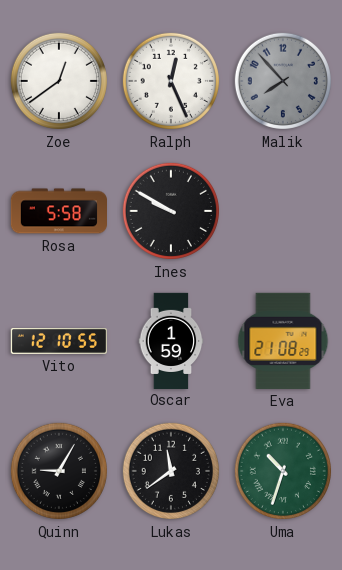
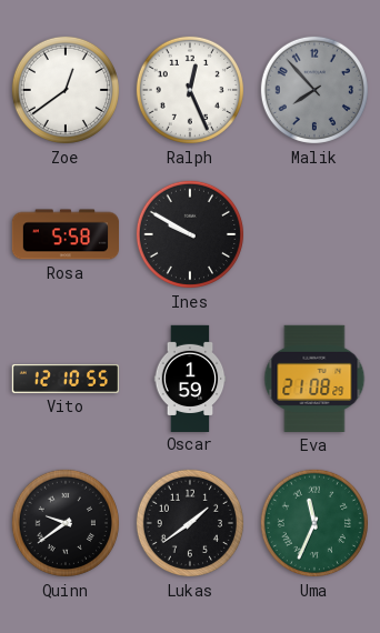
Quinn: 9:05 -> 9:39
Lukas: 11:39 -> 1:39
Uma: 10:33 -> 11:34
